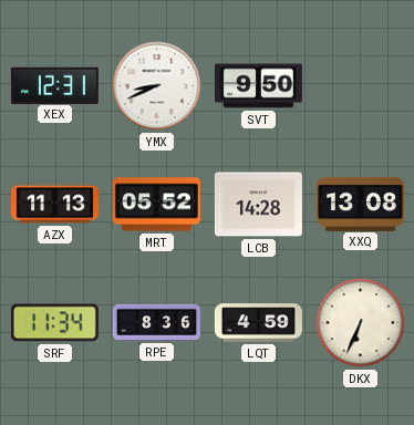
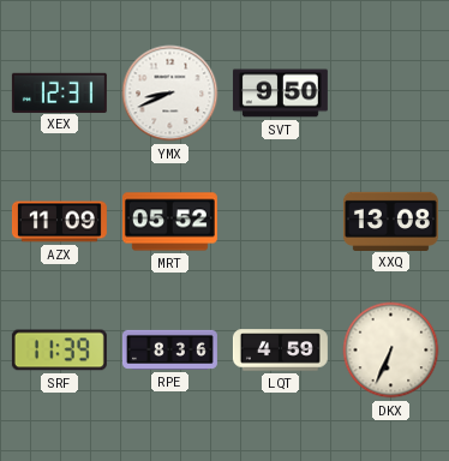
AZX: 11:13 -> 11:09
LCB: 14:28 -> none
SRF: 11:34 -> 11:39
